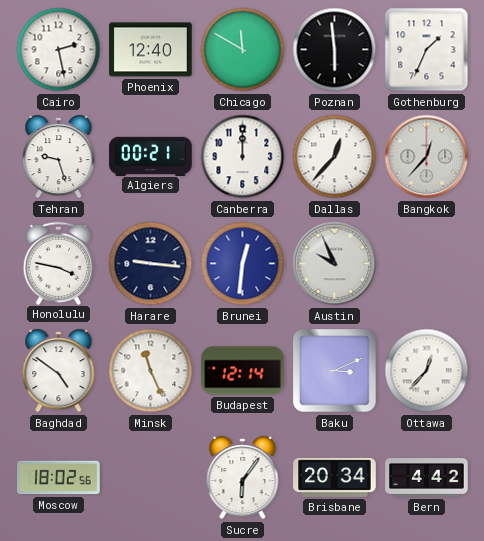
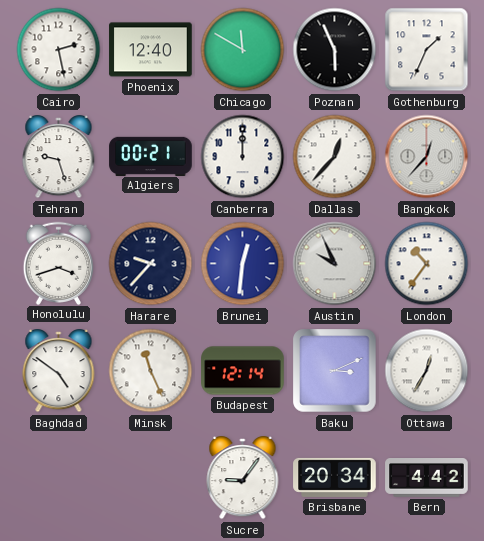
Poznan: 5:59 -> 5:56
Honolulu: 3:47 -> 3:42
Harare: 9:16 -> 9:37
London: none -> 10:36
Ottawa: 12:37 -> 12:35
Moscow: 18:02 -> none
Sucre: 6:06 -> 9:06
